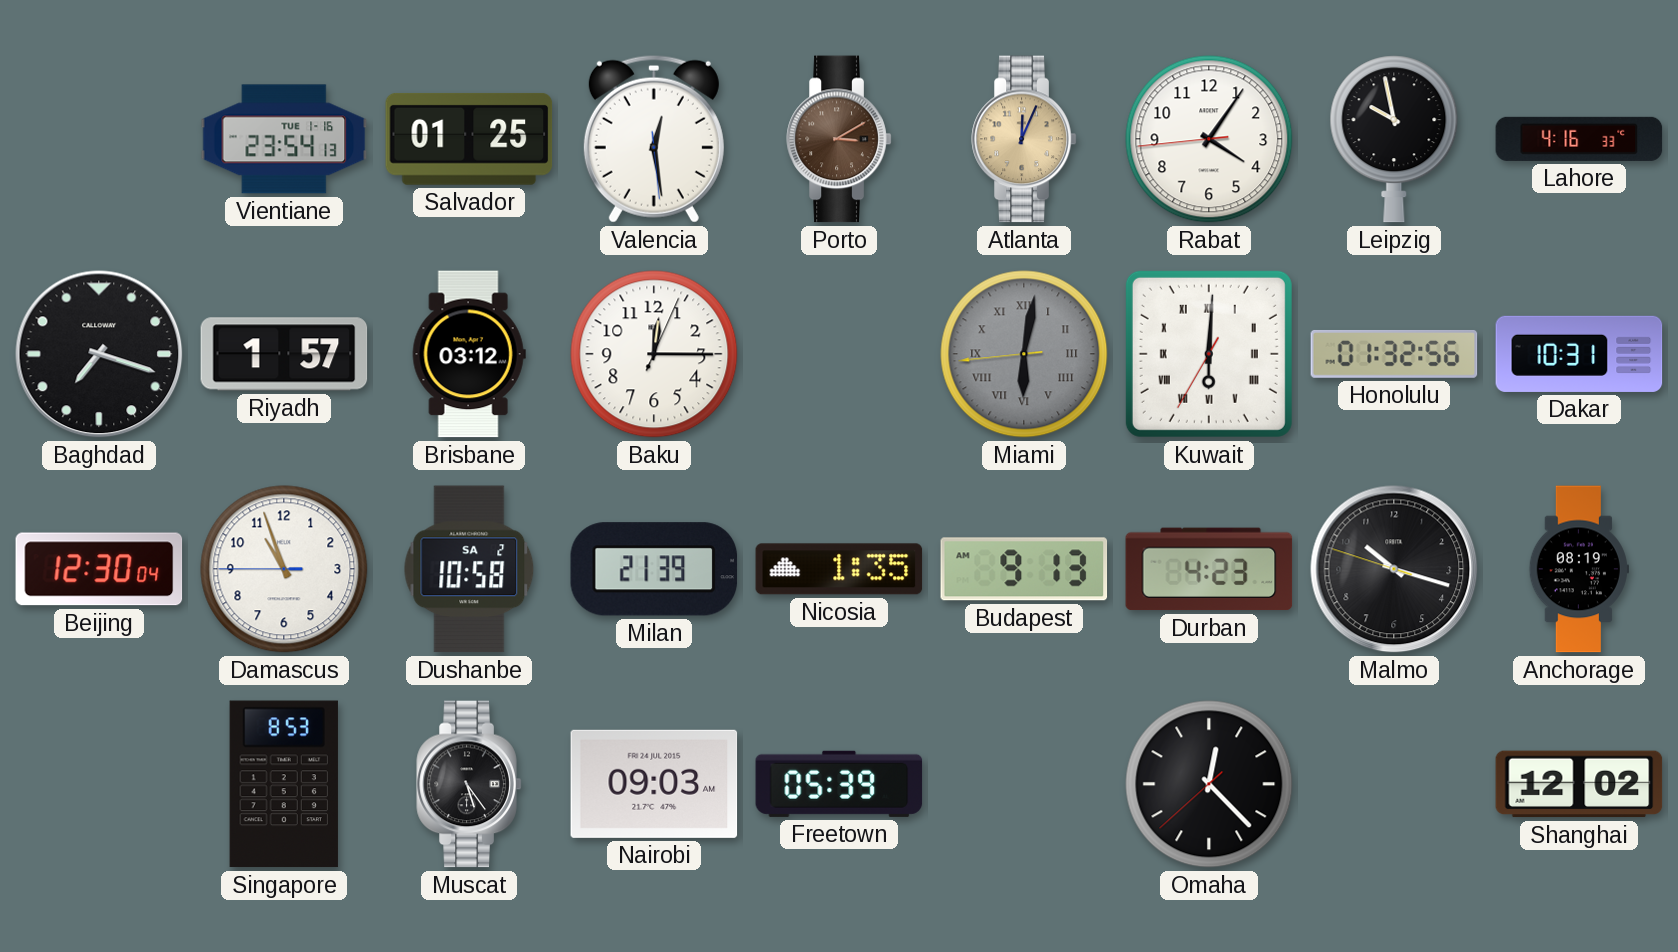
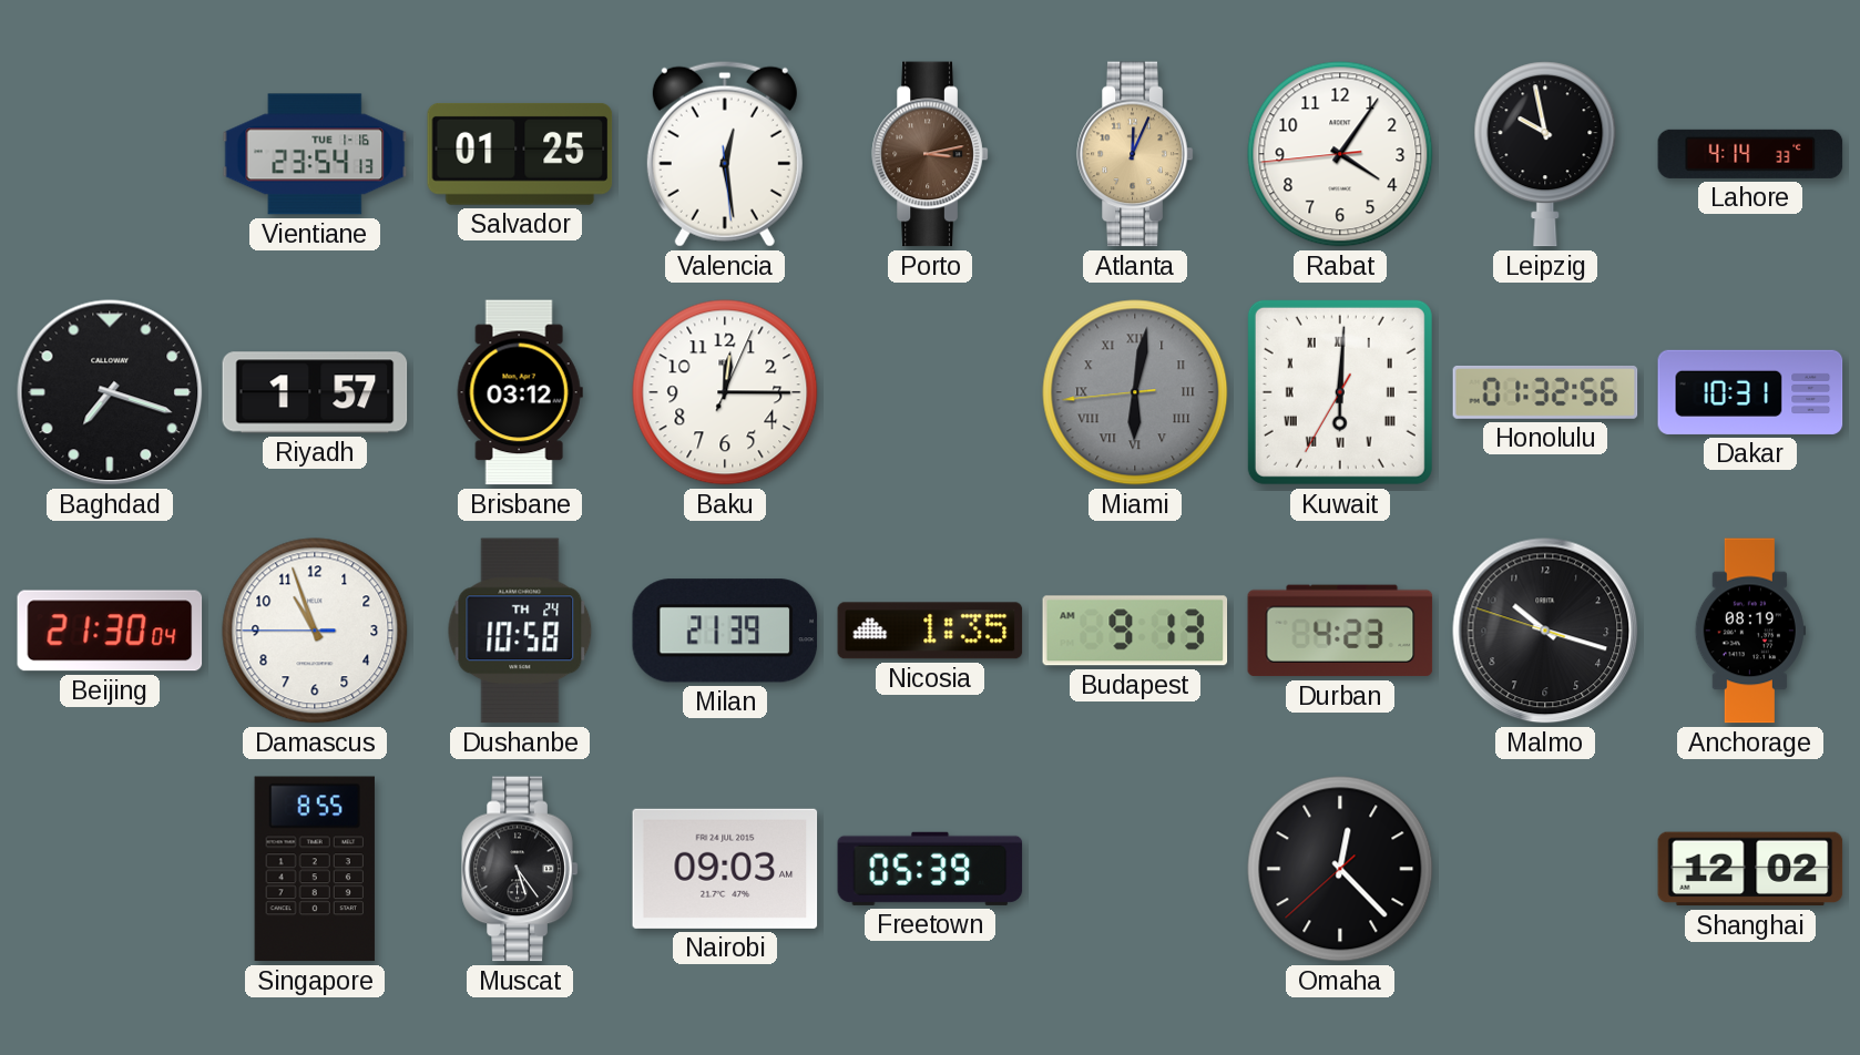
Porto: 3:10 -> 3:13
Lahore: 4:16 -> 4:14
Beijing: 12:30 -> 21:30
Dushanbe date: SA 2 -> TH 24
Singapore: 8:53 -> 8:55
